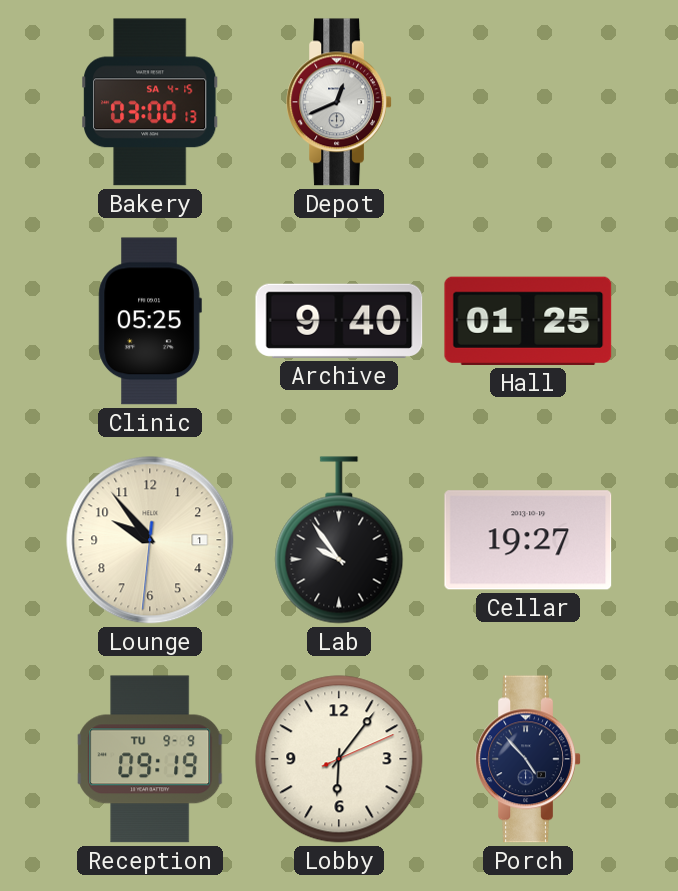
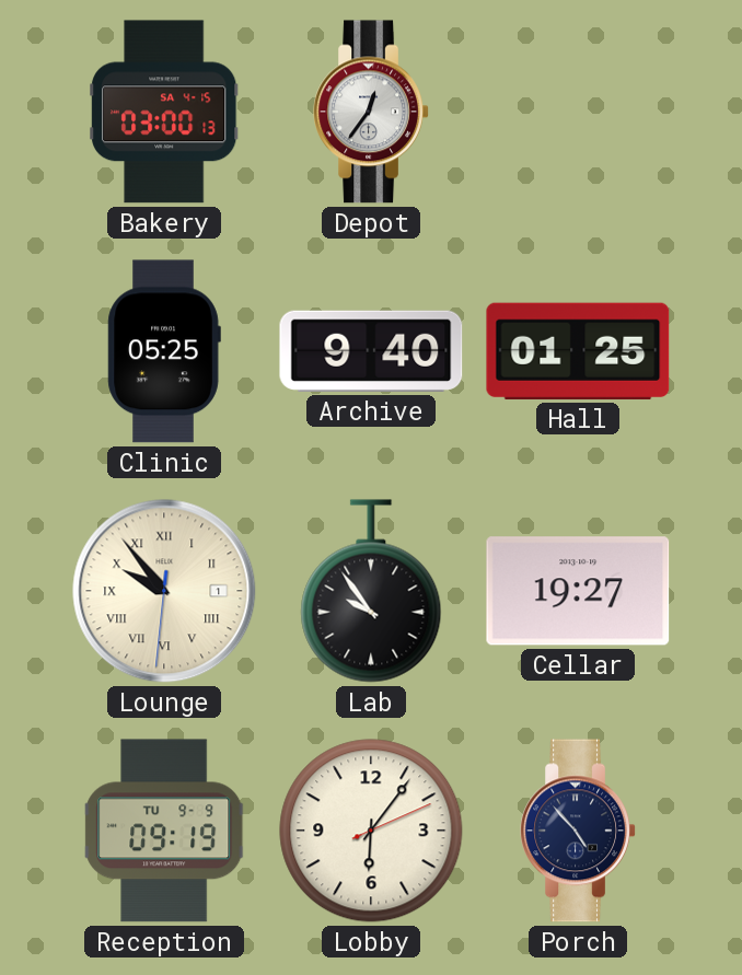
Depot: 12:41 -> 12:36
Lounge numerals: Arabic -> Roman
